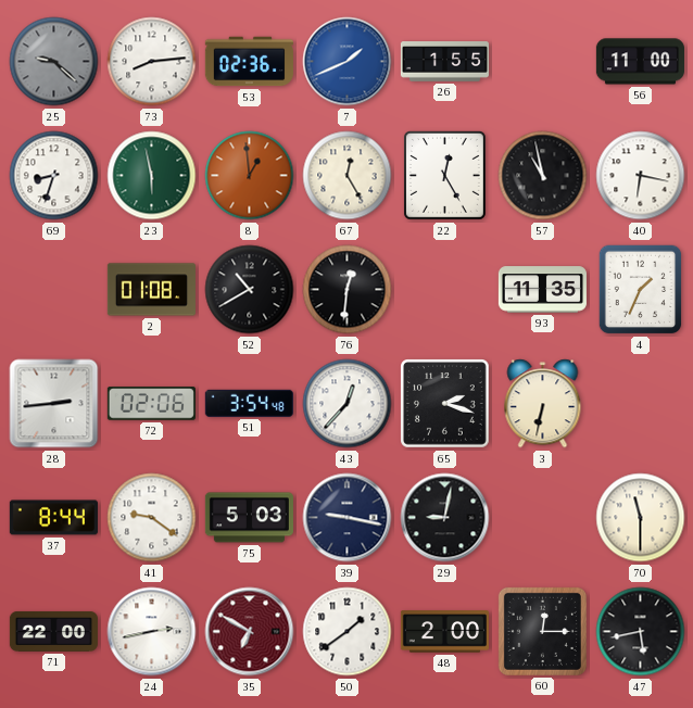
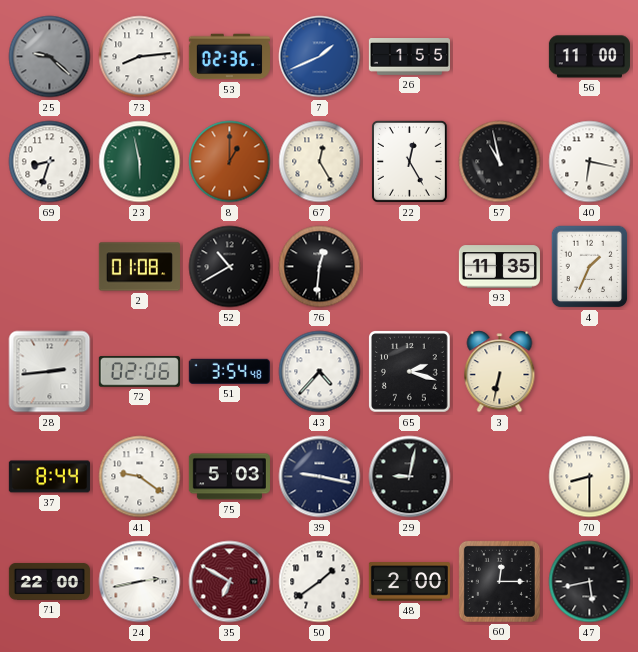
8: 12:59 -> 1:00
43: 12:37 -> 4:37
70: 11:30 -> 8:30
